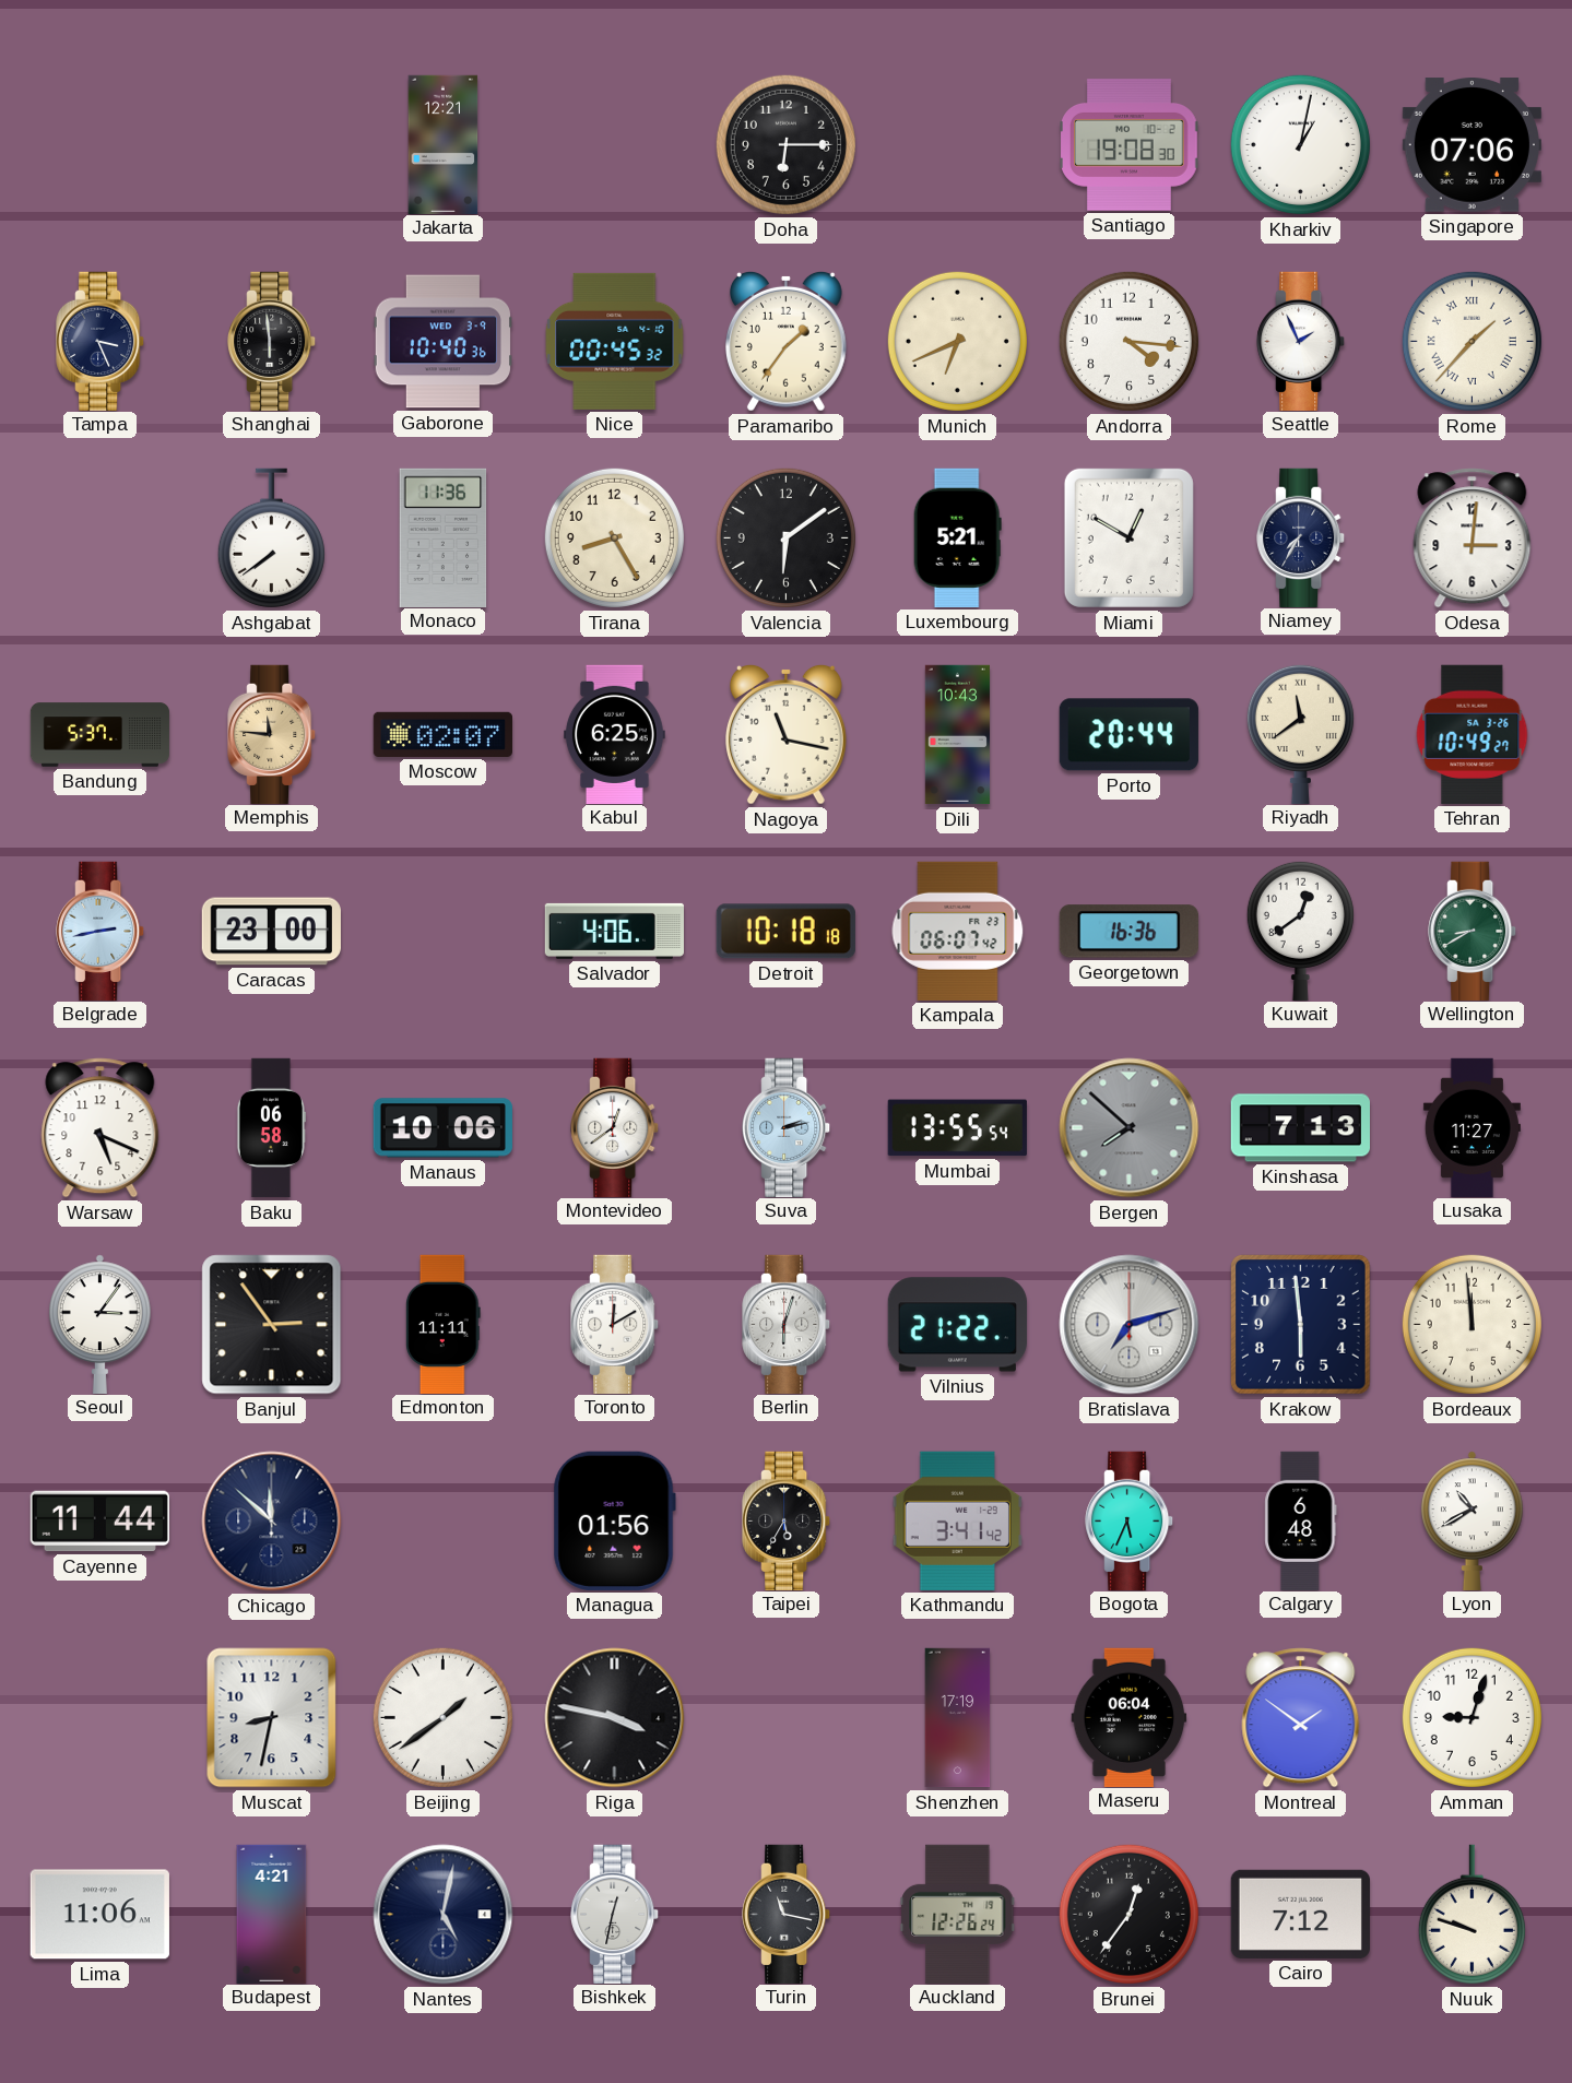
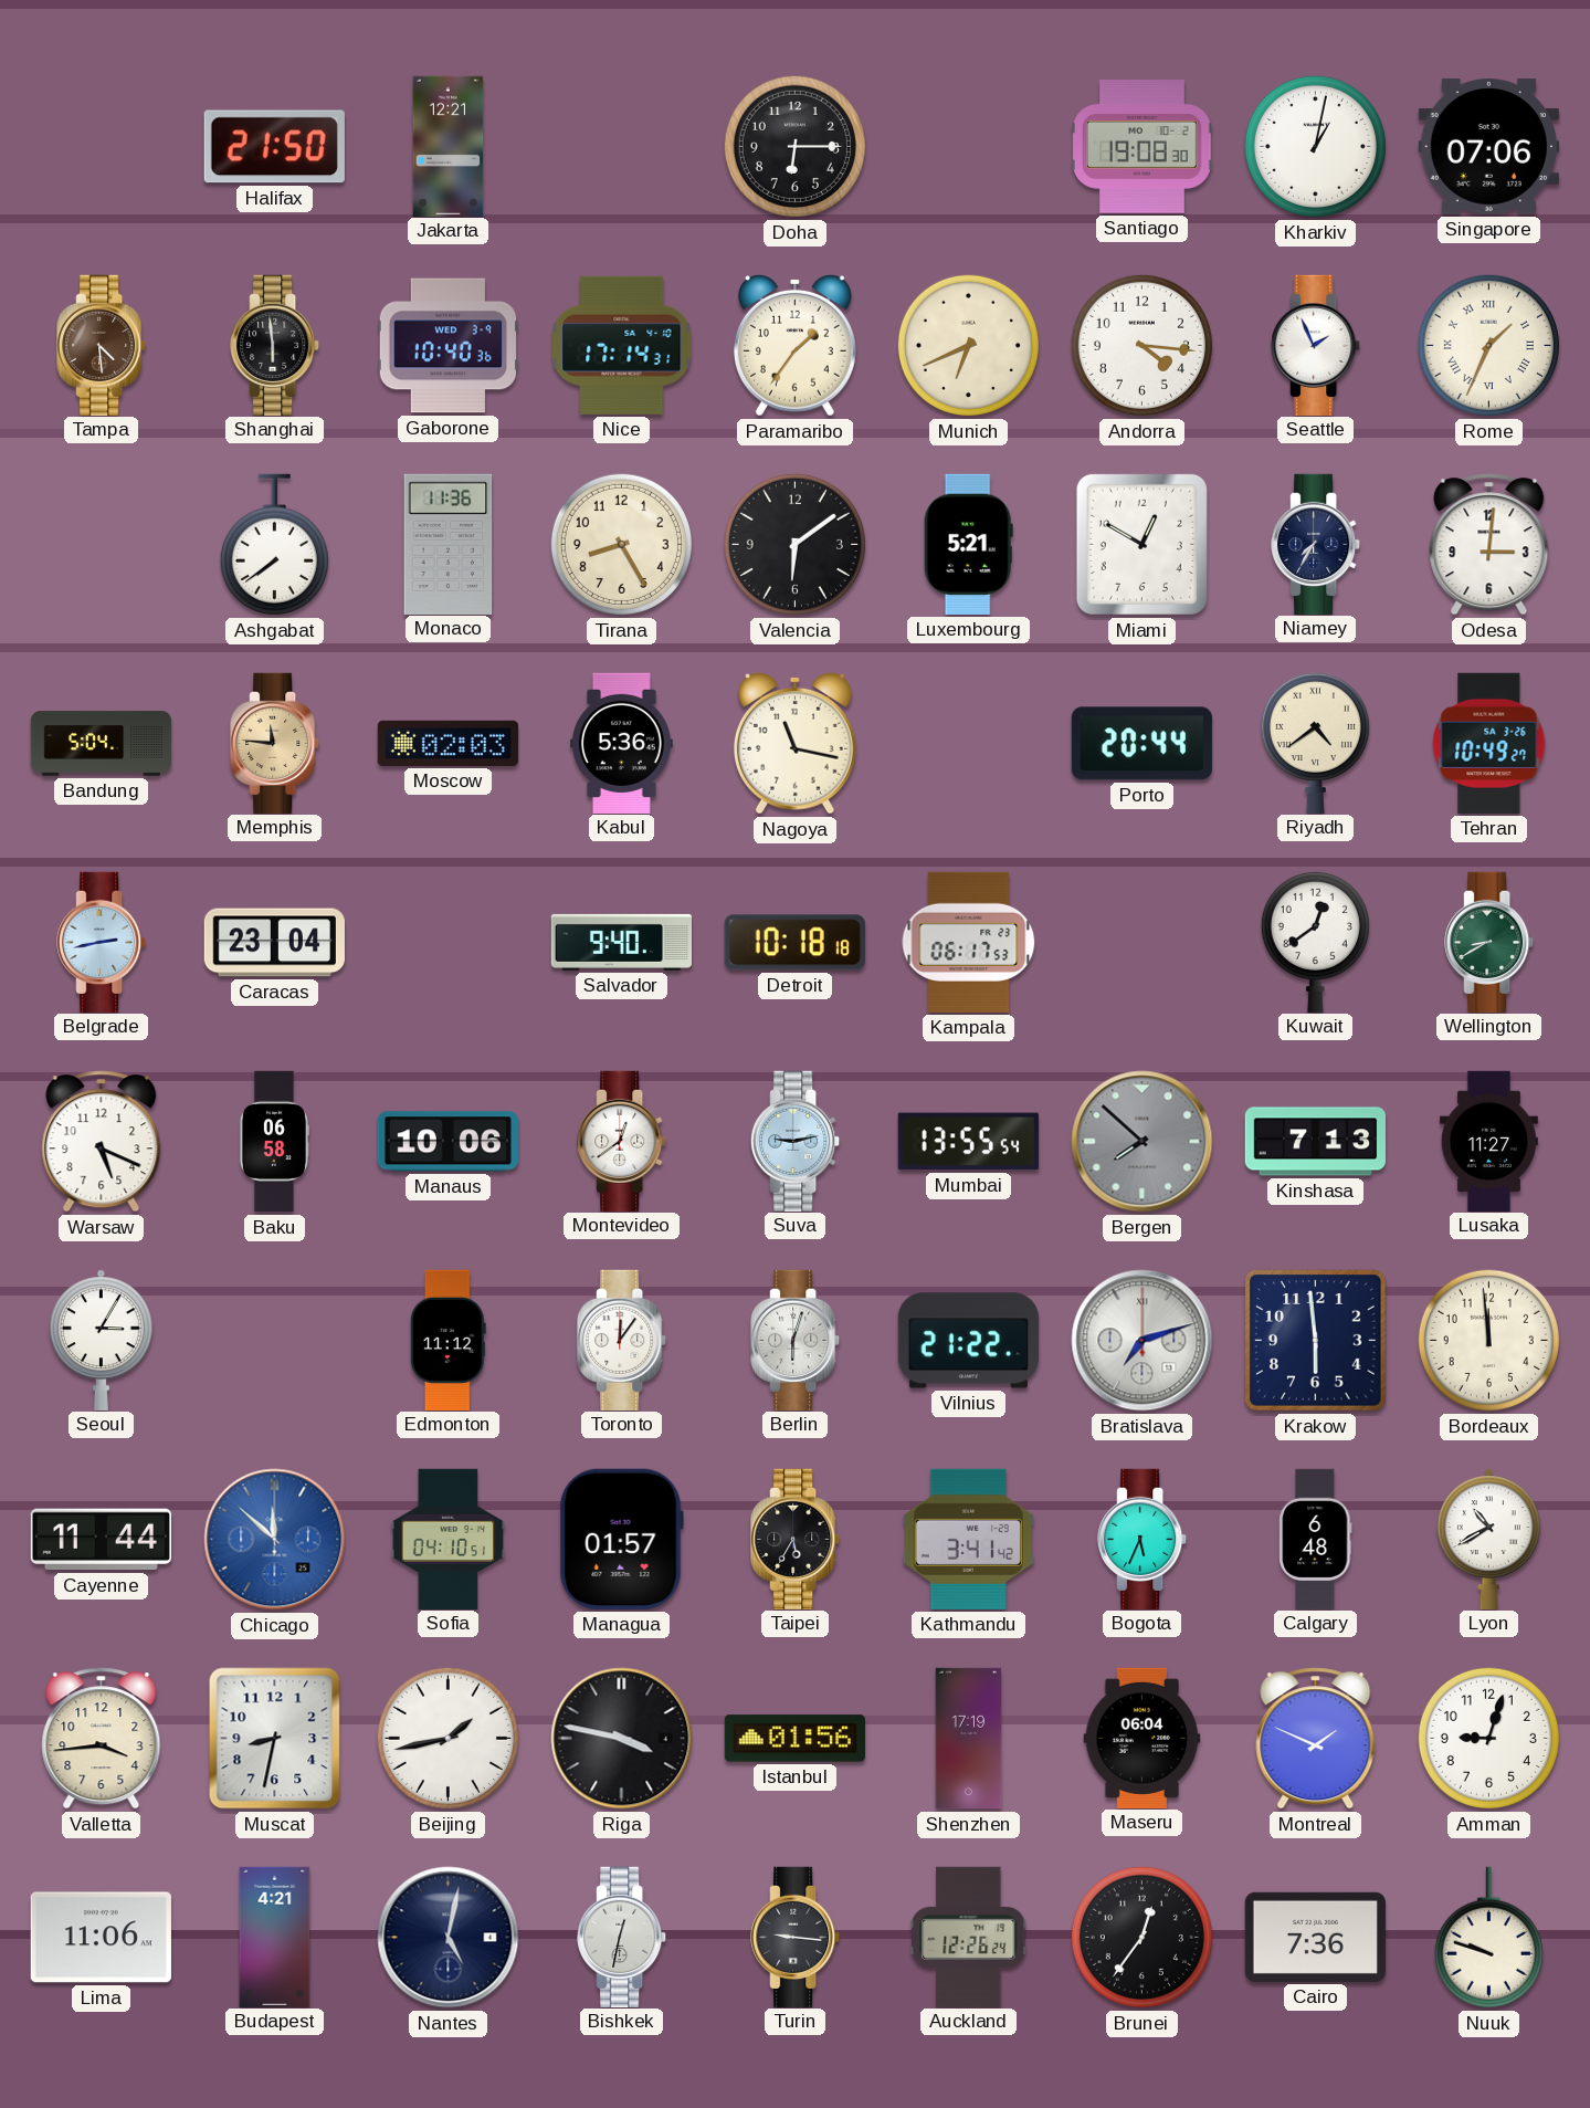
Halifax: none -> 21:50
Tampa: 3:26 -> 4:29
Tampa dial: navy -> brown
Nice: 00:45 -> 17:14
Rome: 1:37 -> 1:34
Bandung: 5:37 -> 5:04
Moscow: 02:07 -> 02:03
Kabul: 6:25 -> 5:36
Dili: 10:43 -> none
Riyadh: 11:39 -> 4:39
Caracas: 23:00 -> 23:04
Salvador: 4:06 -> 9:40
Kampala: 06:07 -> 06:17
Georgetown: 16:36 -> none
Suva: 2:13 -> 9:13
Seoul: 3:06 -> 3:05
Banjul: 2:54 -> none
Edmonton: 11:11 -> 11:12
Toronto: 12:10 -> 12:06
Chicago dial: navy -> blue
Sofia: none -> 04:10
Managua: 01:56 -> 01:57
Valletta: none -> 3:44
Beijing: 1:39 -> 1:43
Istanbul: none -> 01:56
Montreal: 1:51 -> 1:49
Turin: 11:17 -> 9:16
Cairo: 7:12 -> 7:36
